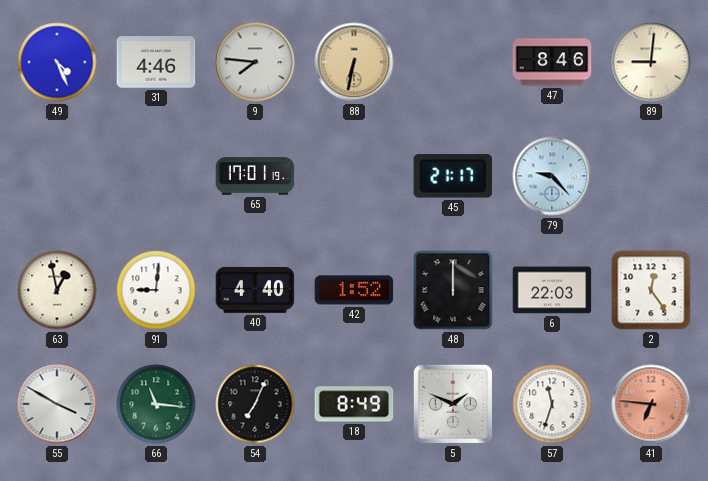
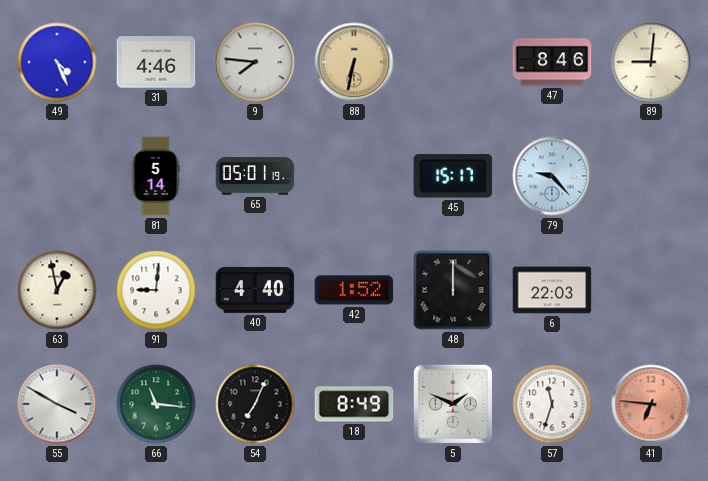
81: none -> 5:14
65: 17:01 -> 05:01
45: 21:17 -> 15:17
2: 12:24 -> none
